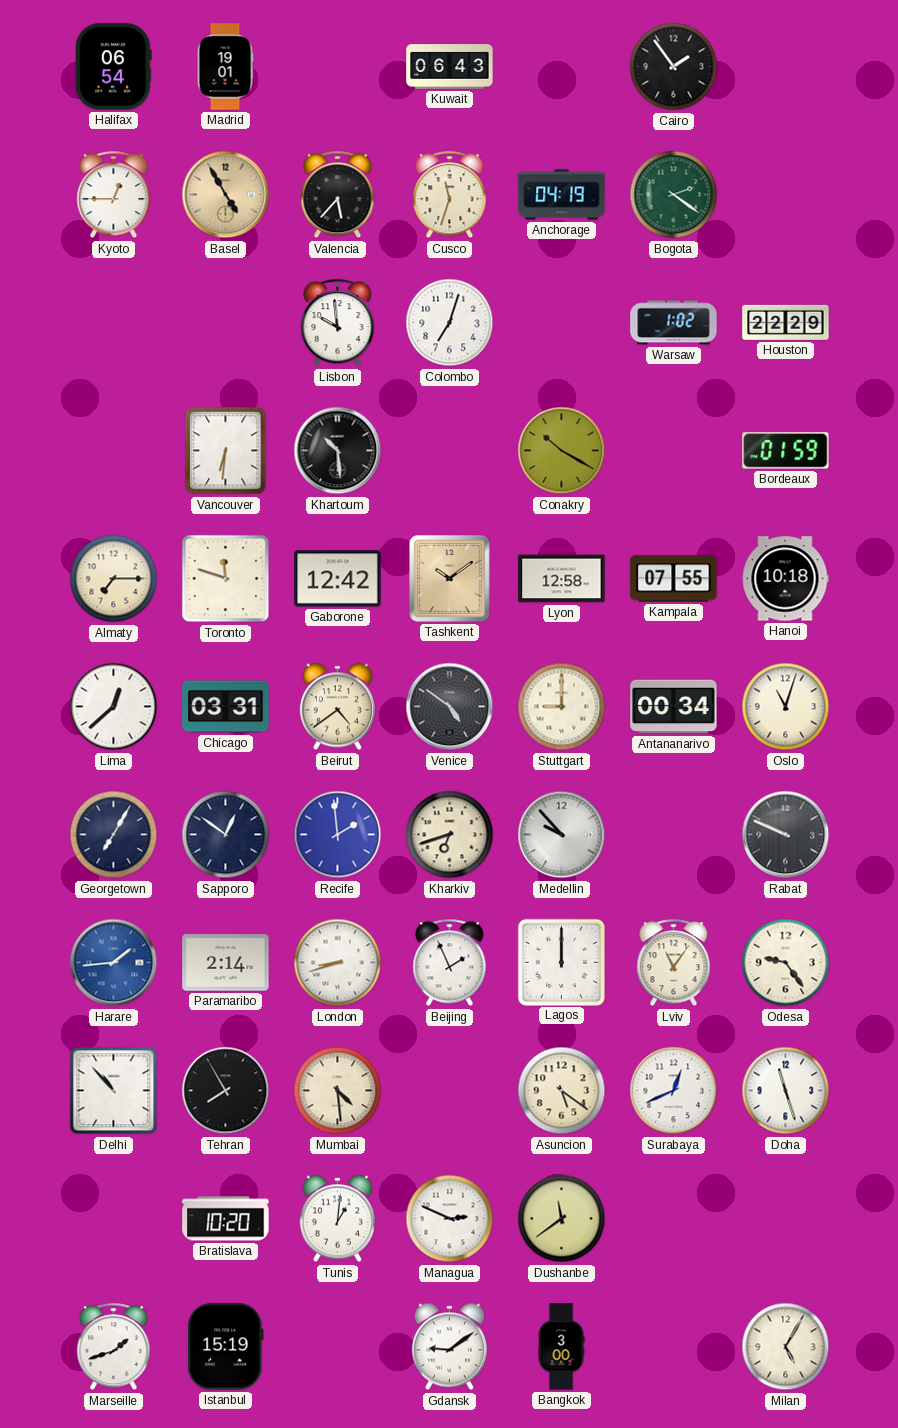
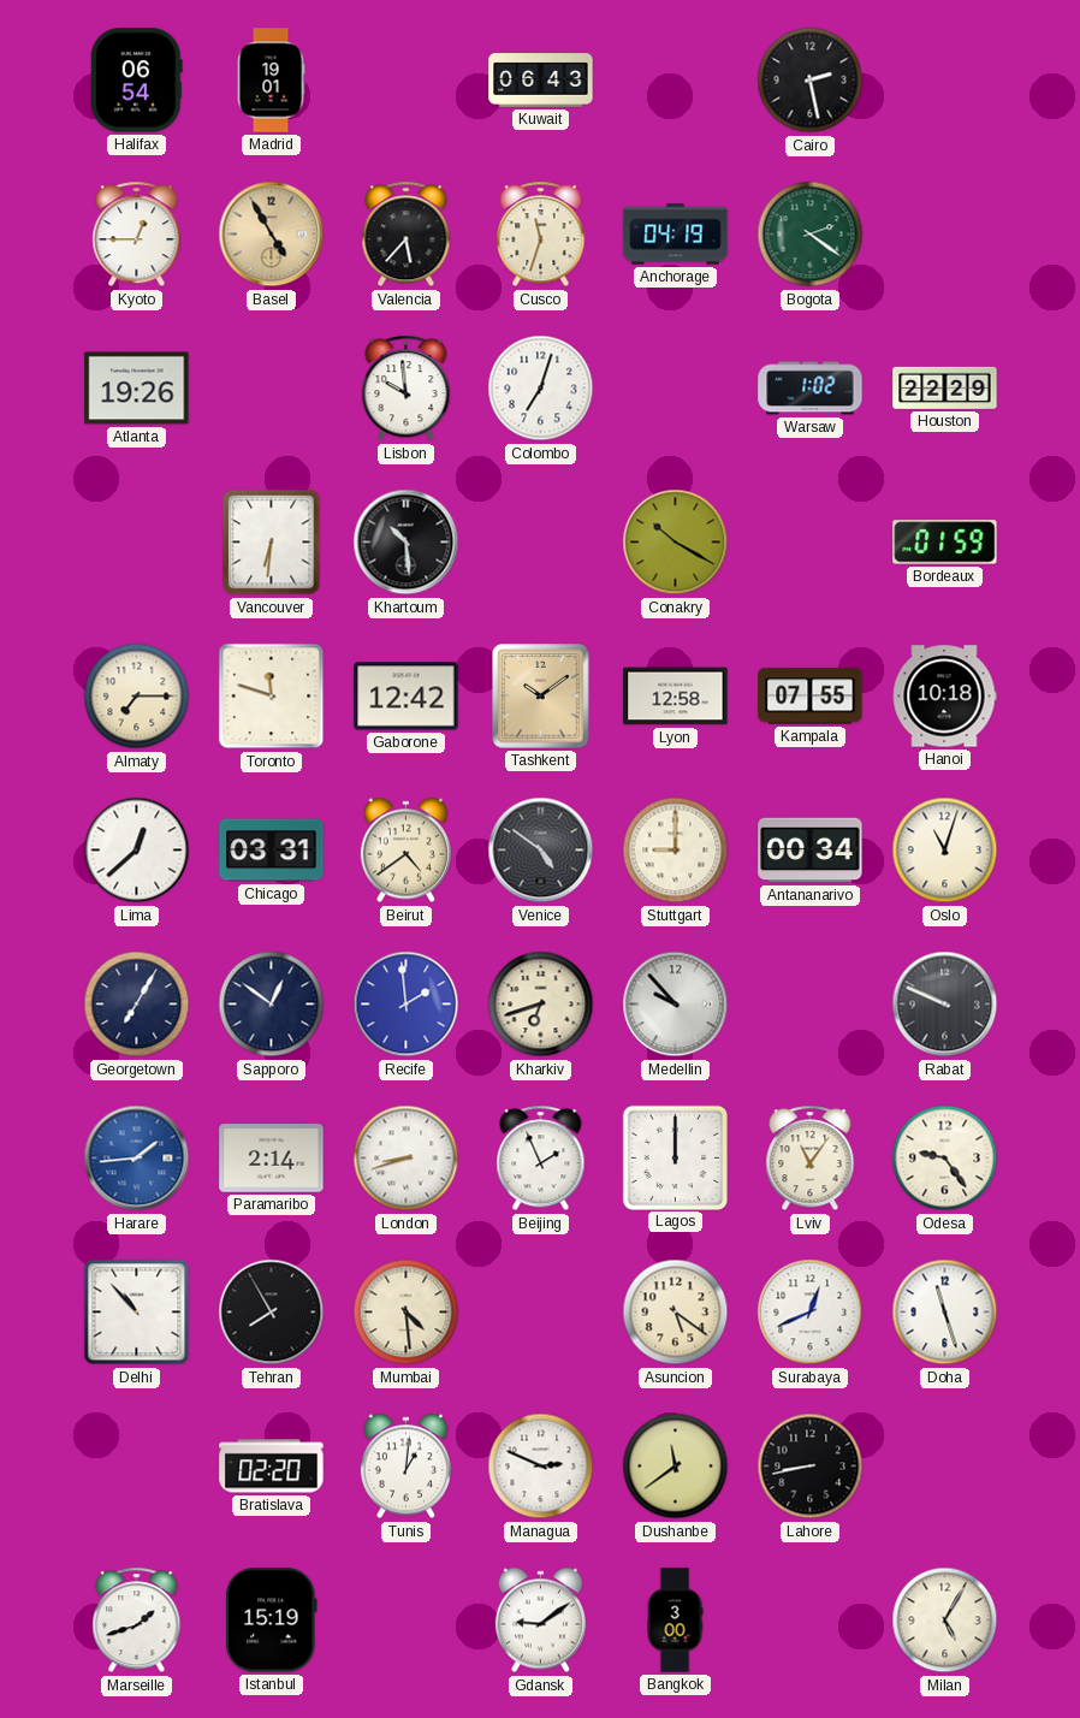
Cairo: 1:54 -> 2:28
Atlanta: none -> 19:26
Bratislava: 10:20 -> 02:20
Lahore: none -> 8:43
